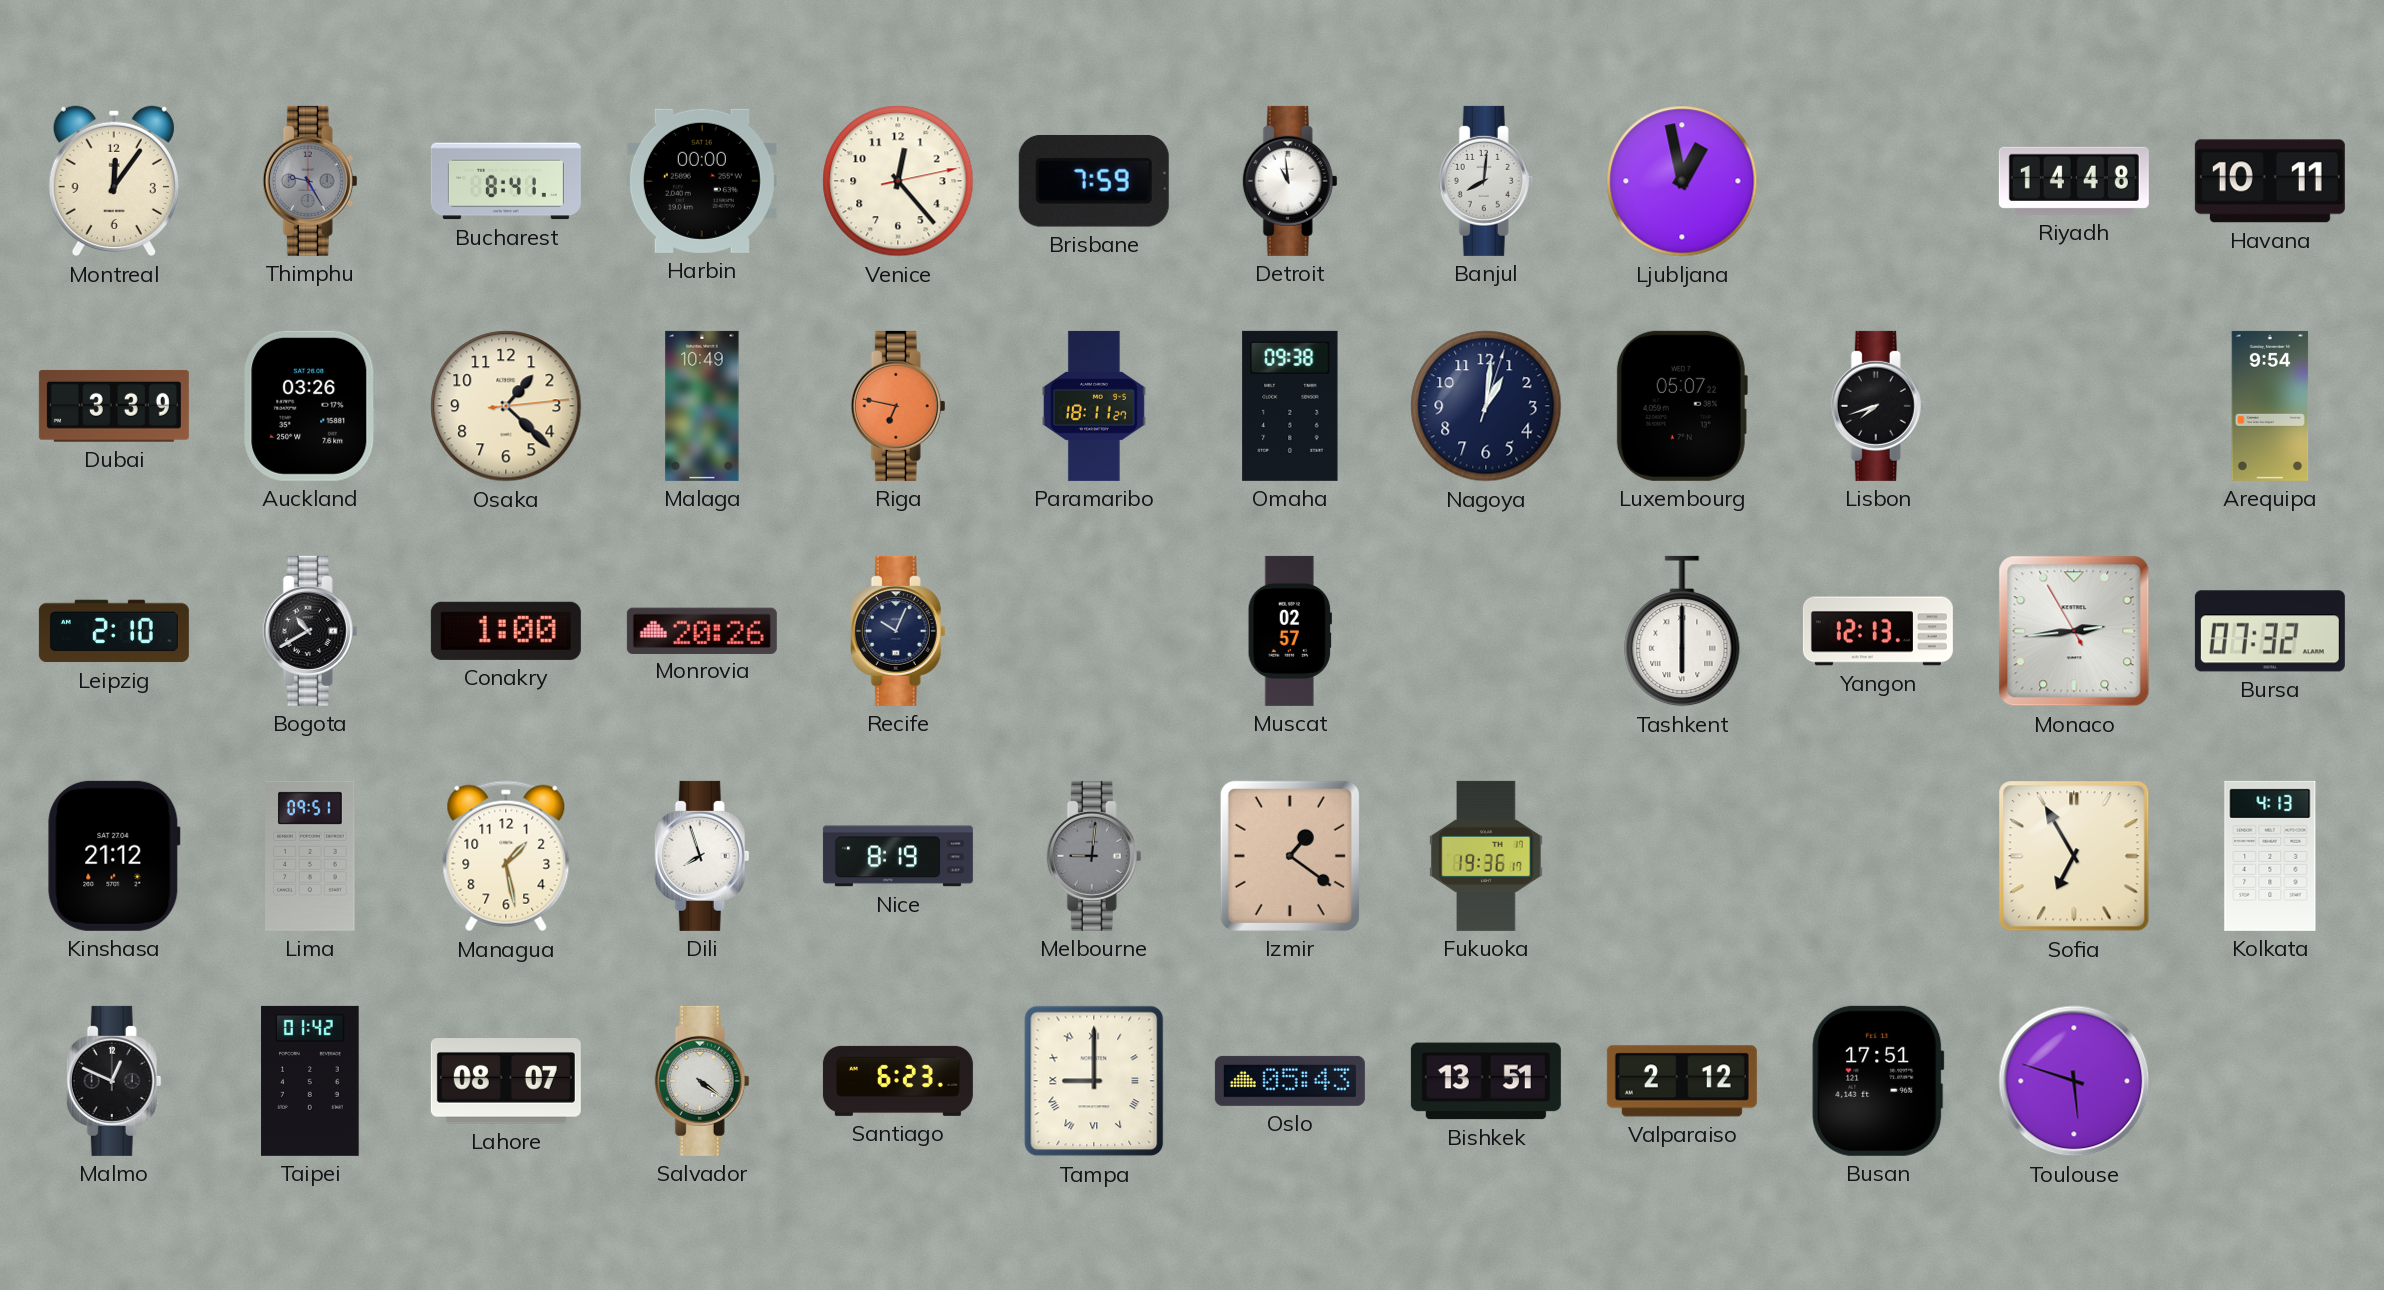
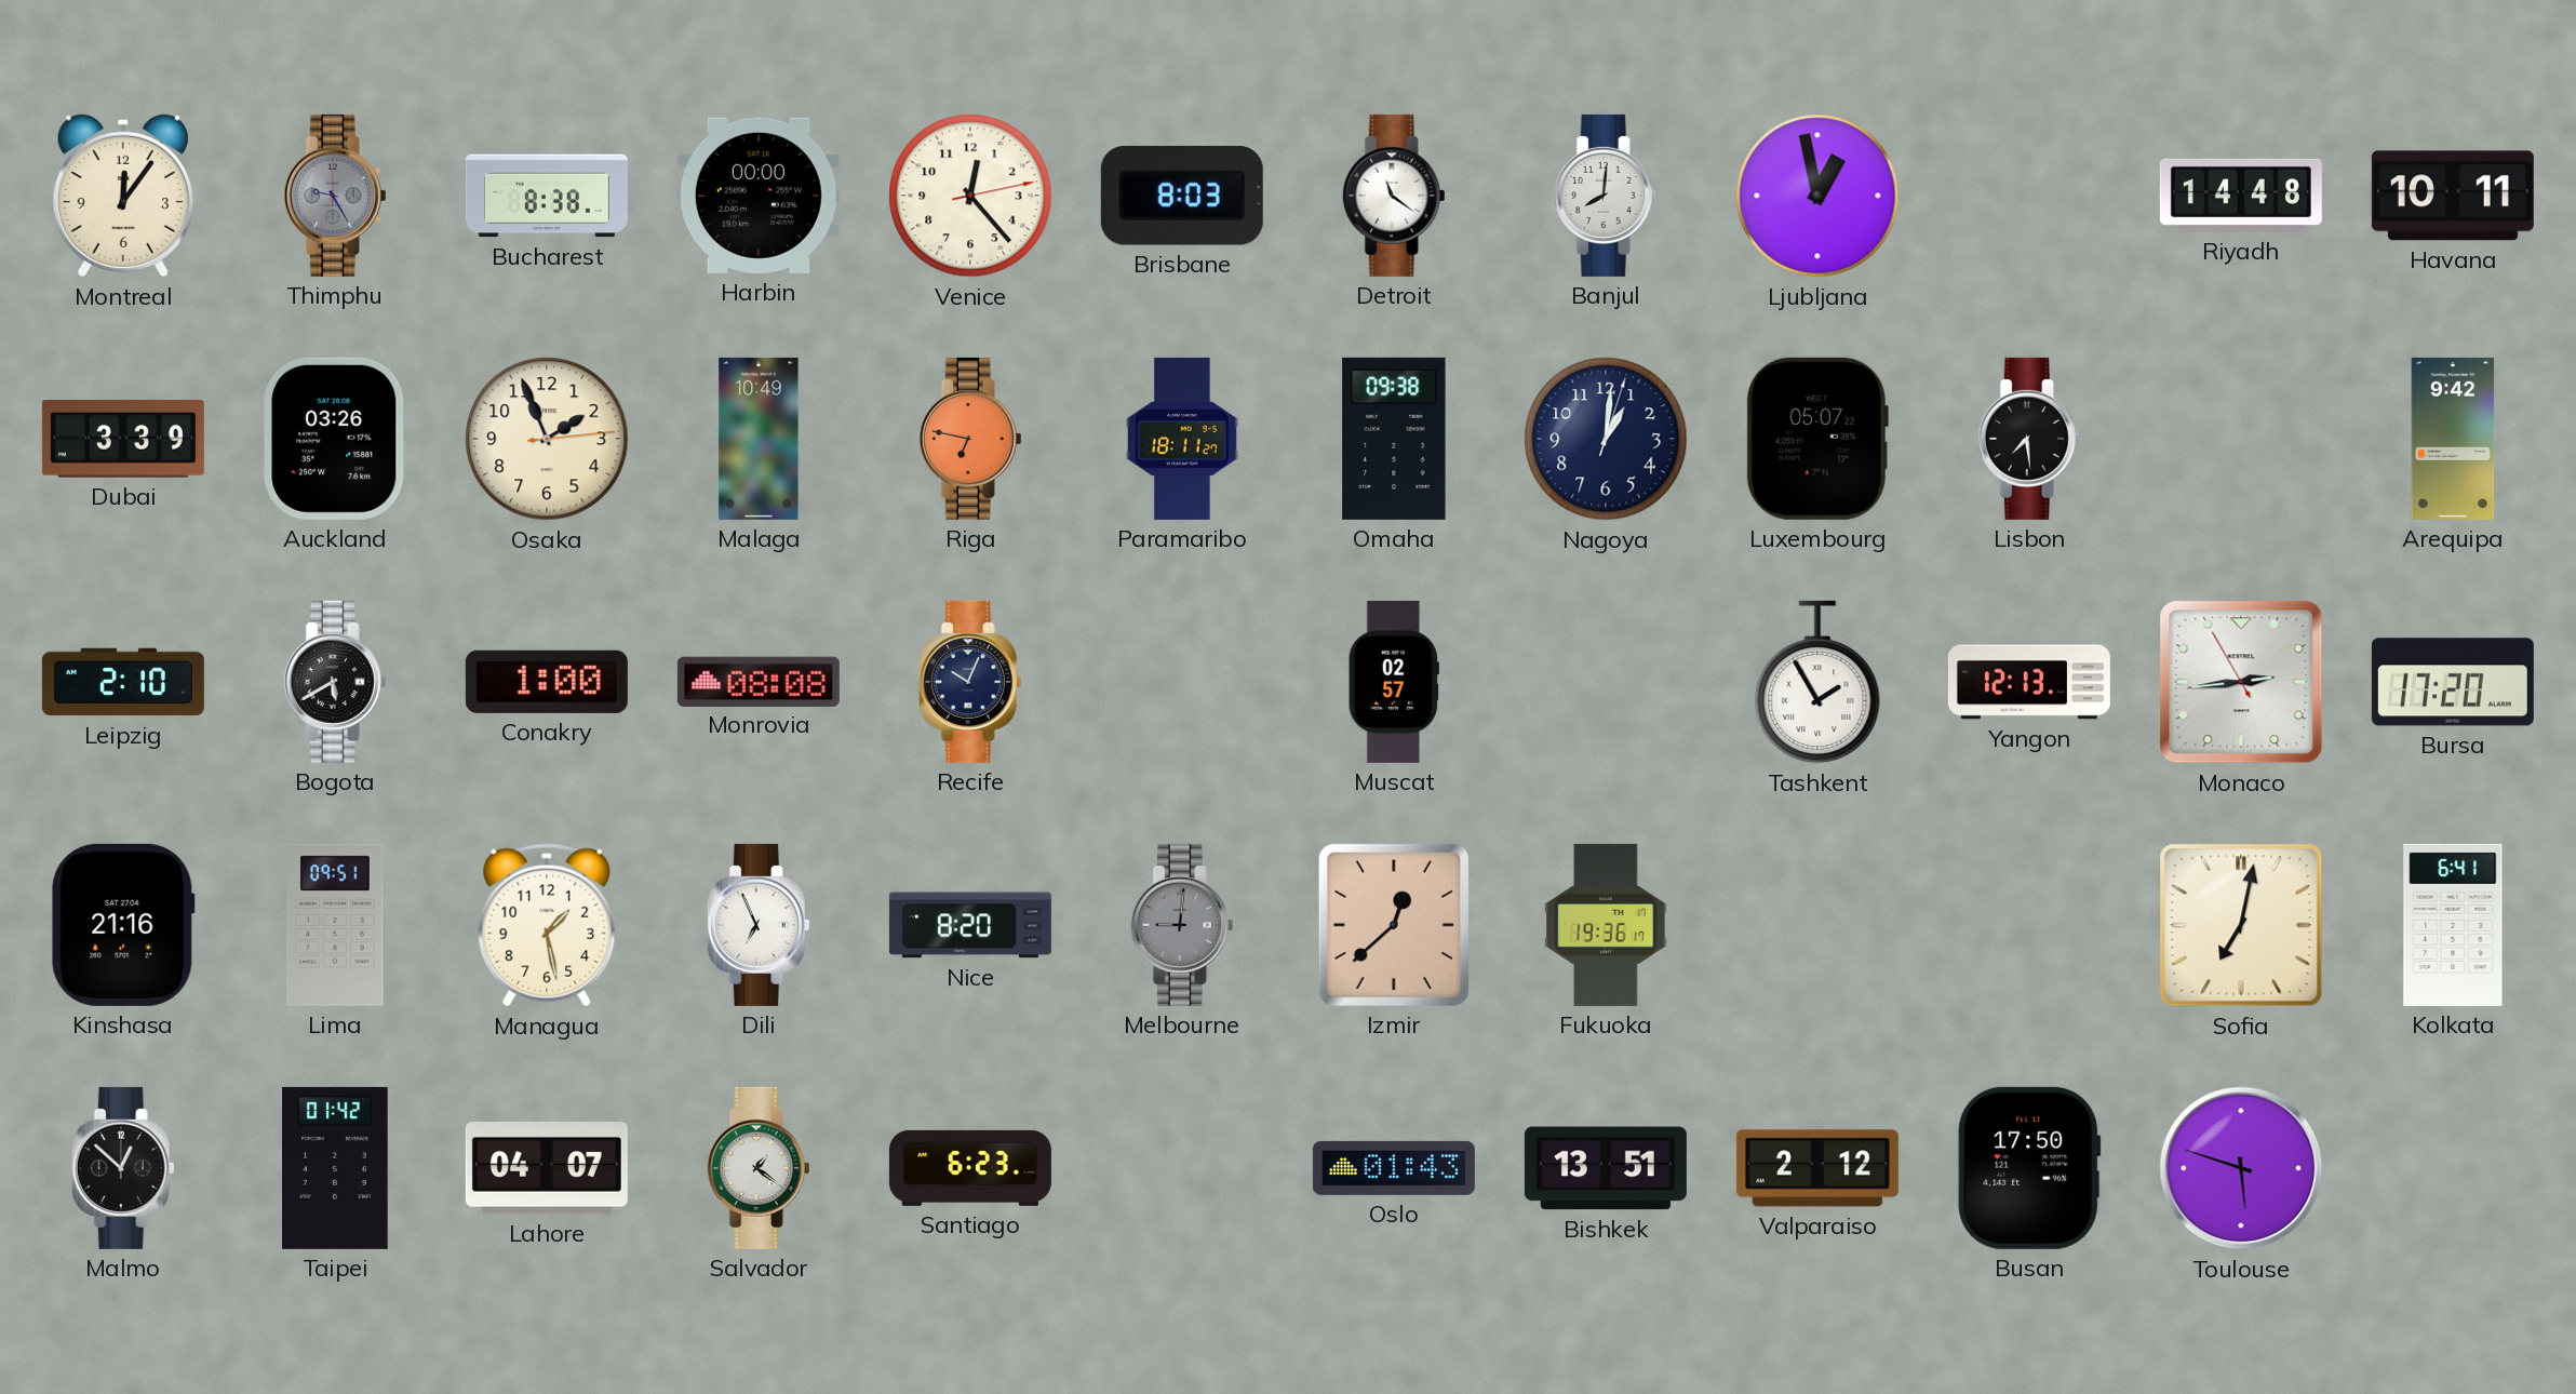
Bucharest: 8:41 -> 8:38
Brisbane: 7:59 -> 8:03
Detroit: 10:59 -> 11:21
Osaka: 1:22 -> 1:56
Lisbon: 7:42 -> 7:29
Arequipa: 9:54 -> 9:42
Bogota: 10:40 -> 5:40
Monrovia: 20:26 -> 08:08
Tashkent: 6:00 -> 1:55
Bursa: 07:32 -> 17:20
Kinshasa: 21:12 -> 21:16
Dili: 7:57 -> 6:56
Nice: 8:19 -> 8:20
Izmir: 1:21 -> 12:38
Sofia: 6:55 -> 7:02
Kolkata: 4:13 -> 6:41
Malmo: 12:49 -> 12:52
Lahore: 08:07 -> 04:07
Salvador: 4:21 -> 1:21
Tampa: 9:00 -> none
Oslo: 05:43 -> 01:43
Busan: 17:51 -> 17:50
